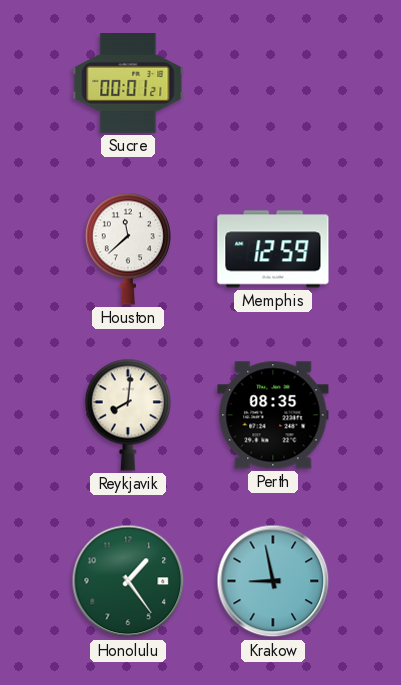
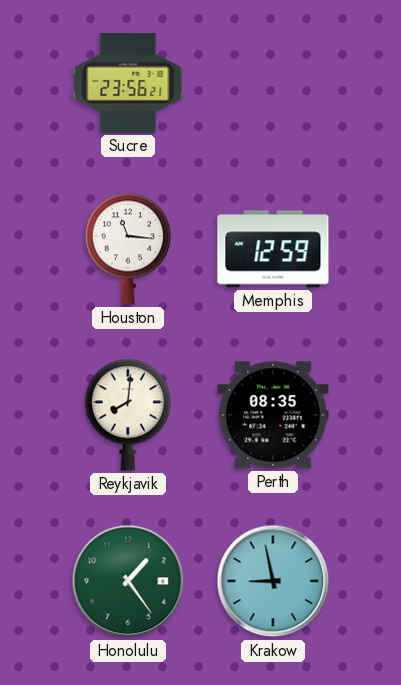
Sucre: 00:01 -> 23:56
Houston: 11:38 -> 11:16
